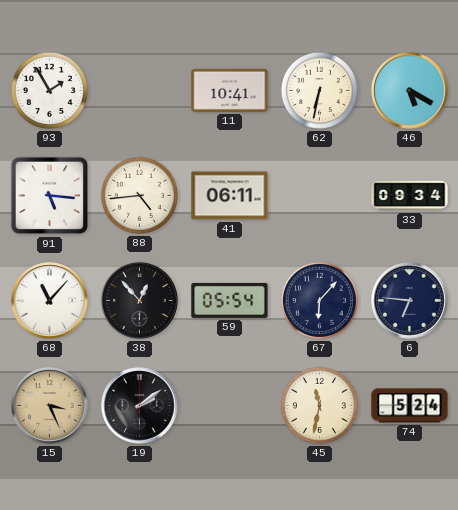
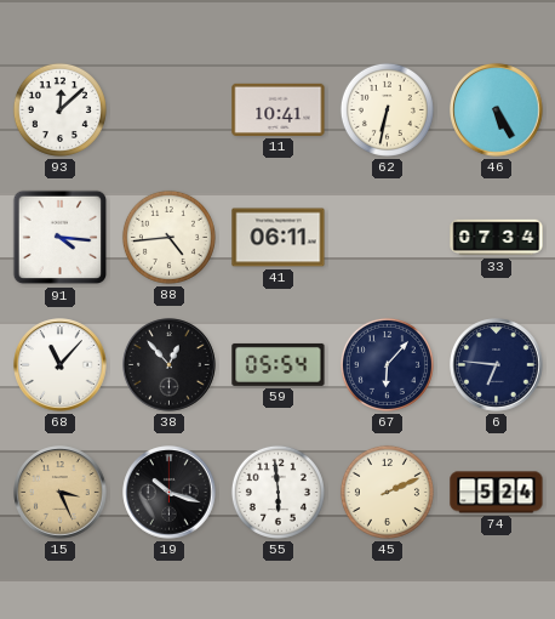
93: 1:55 -> 12:08
46: 5:20 -> 5:25
91: 5:16 -> 4:16
33: 09:34 -> 07:34
19: 2:09 -> 10:18
55: none -> 5:59
45: 11:32 -> 2:11
